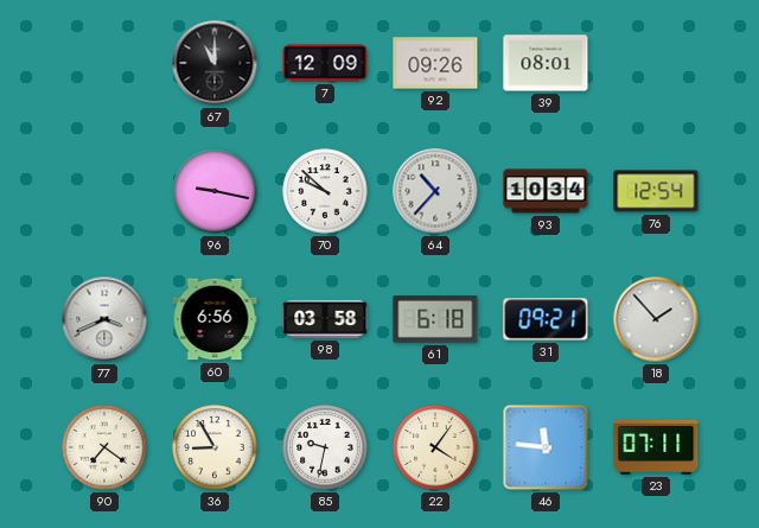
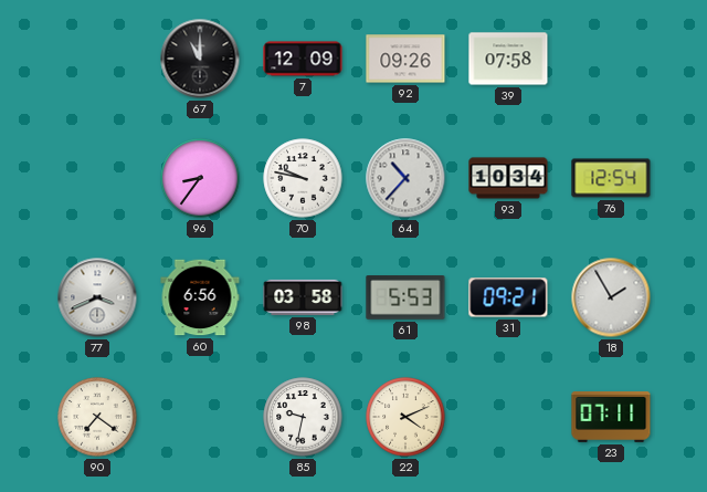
39: 08:01 -> 07:58
96: 9:17 -> 8:36
70: 9:52 -> 9:47
61: 6:18 -> 5:53
18: 1:53 -> 1:55
36: 8:55 -> none
22: 4:06 -> 4:11
46: 11:46 -> none
